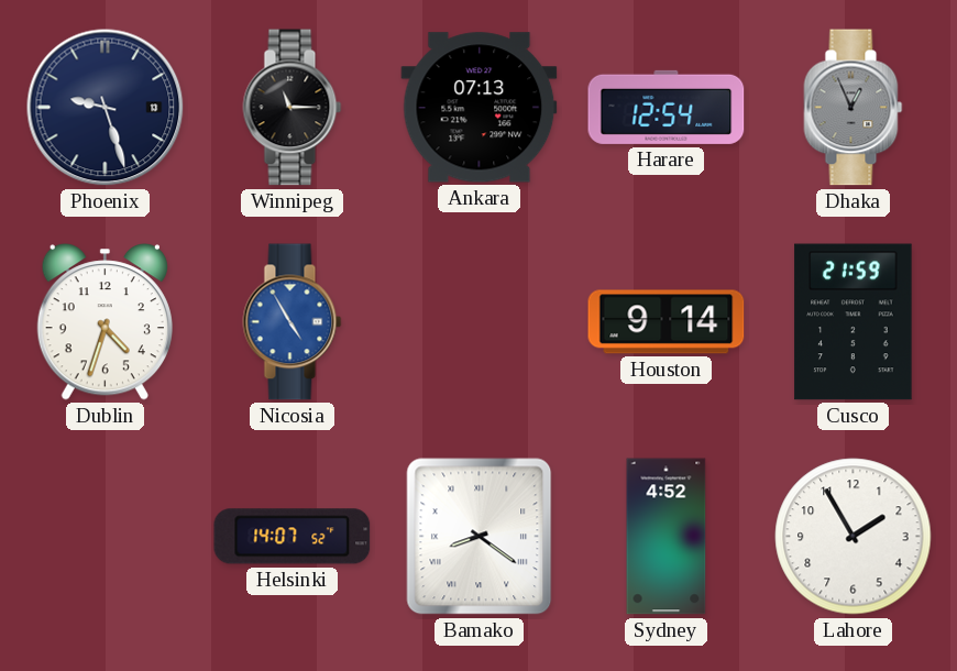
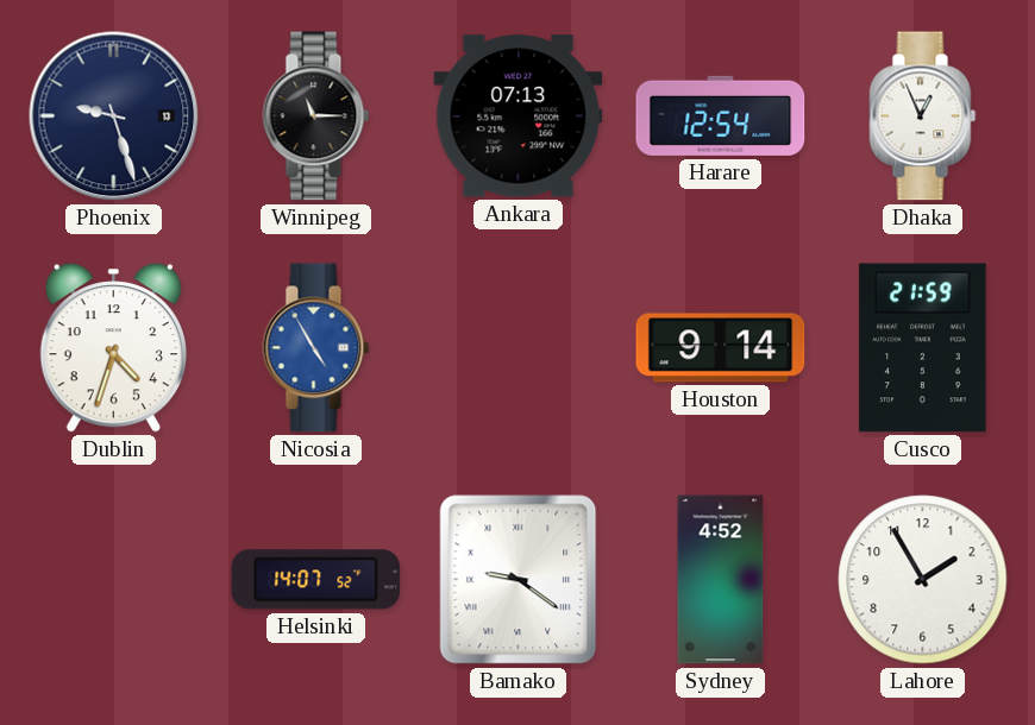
Dhaka dial: grey -> white
Bamako: 8:21 -> 9:21
